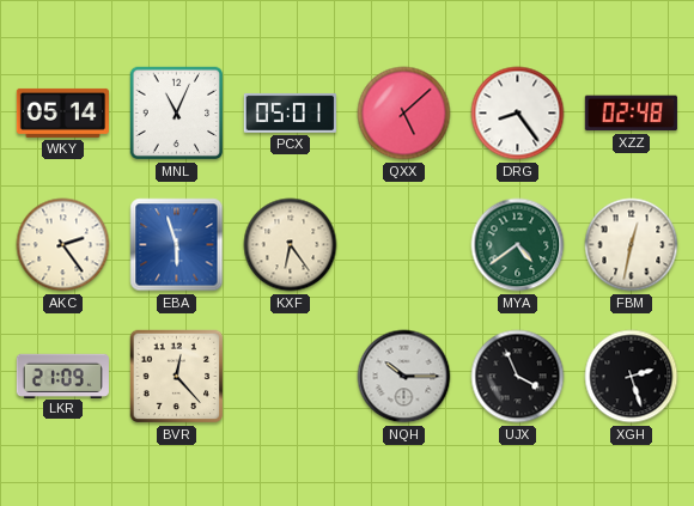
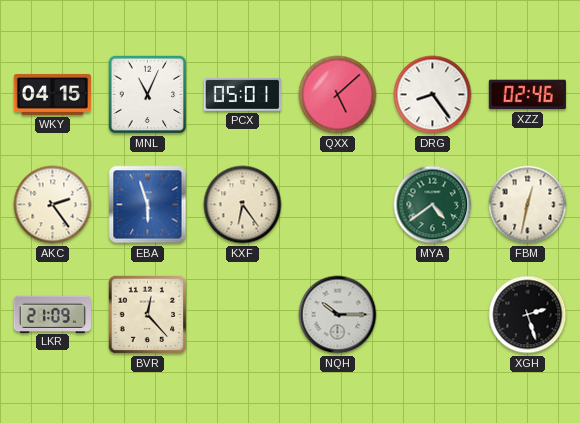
WKY: 05:14 -> 04:15
XZZ: 02:48 -> 02:46
UJX: 3:56 -> none
